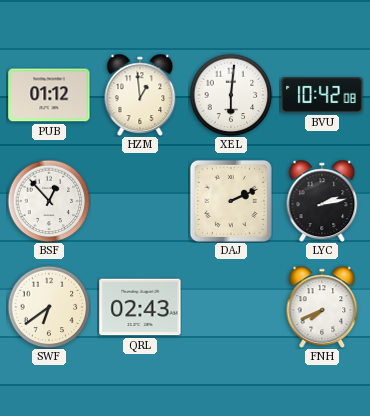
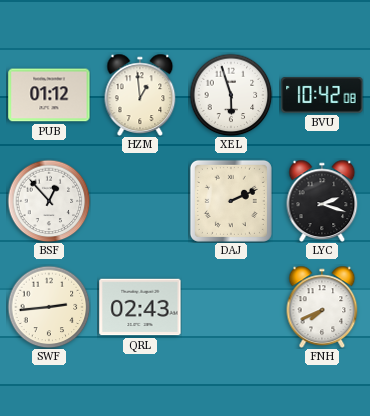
XEL: 6:01 -> 5:57
LYC: 2:13 -> 2:18
SWF: 6:39 -> 2:44
